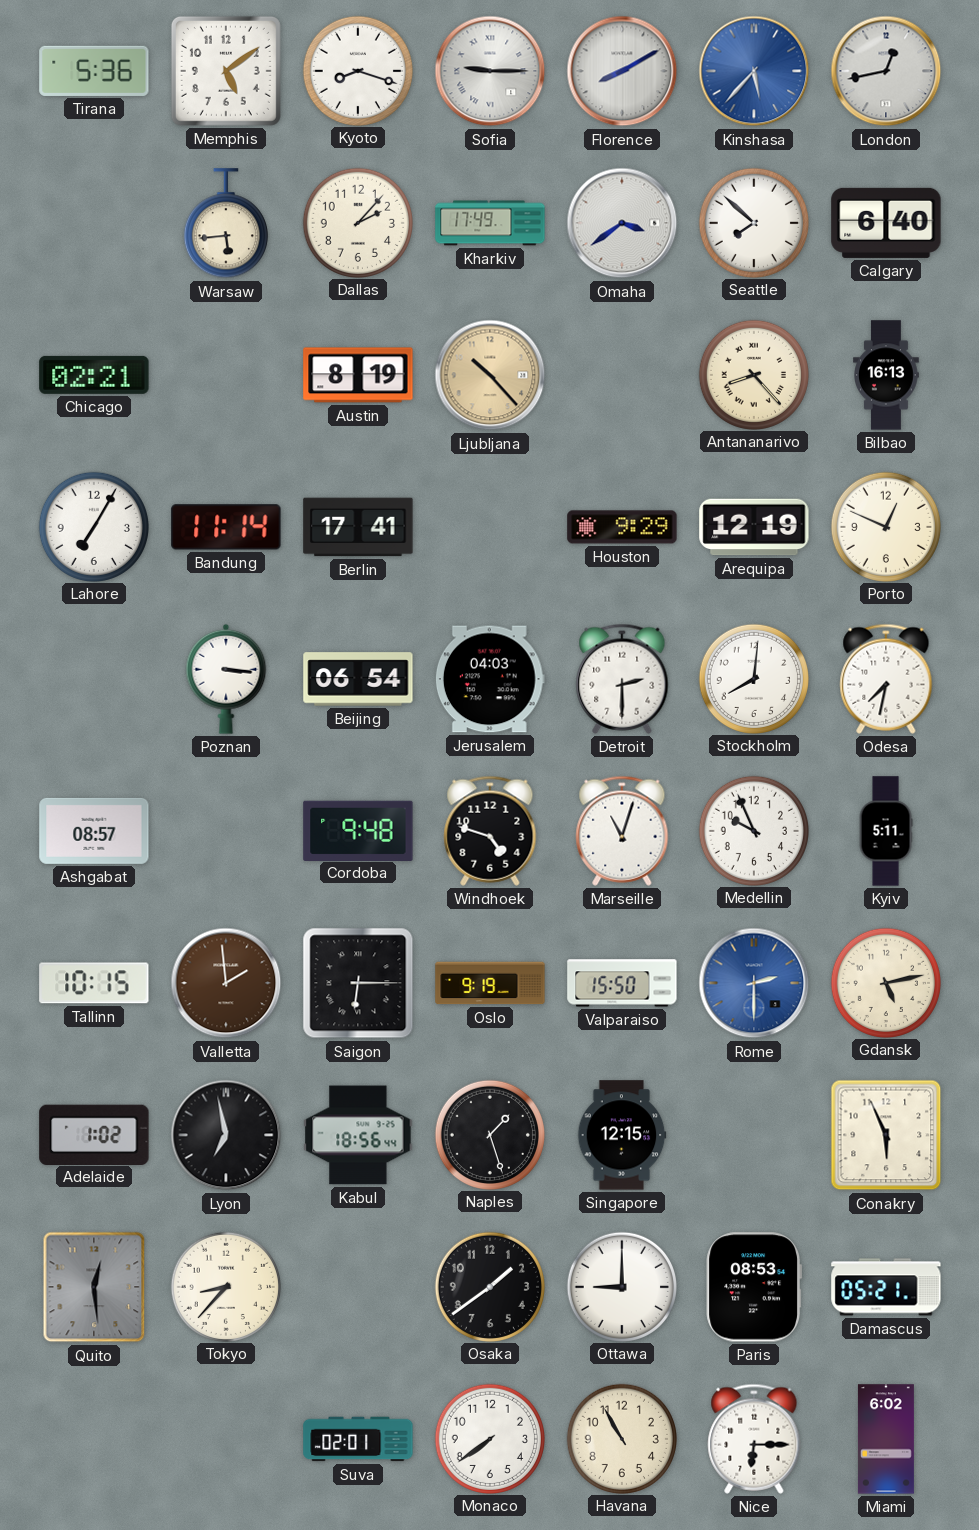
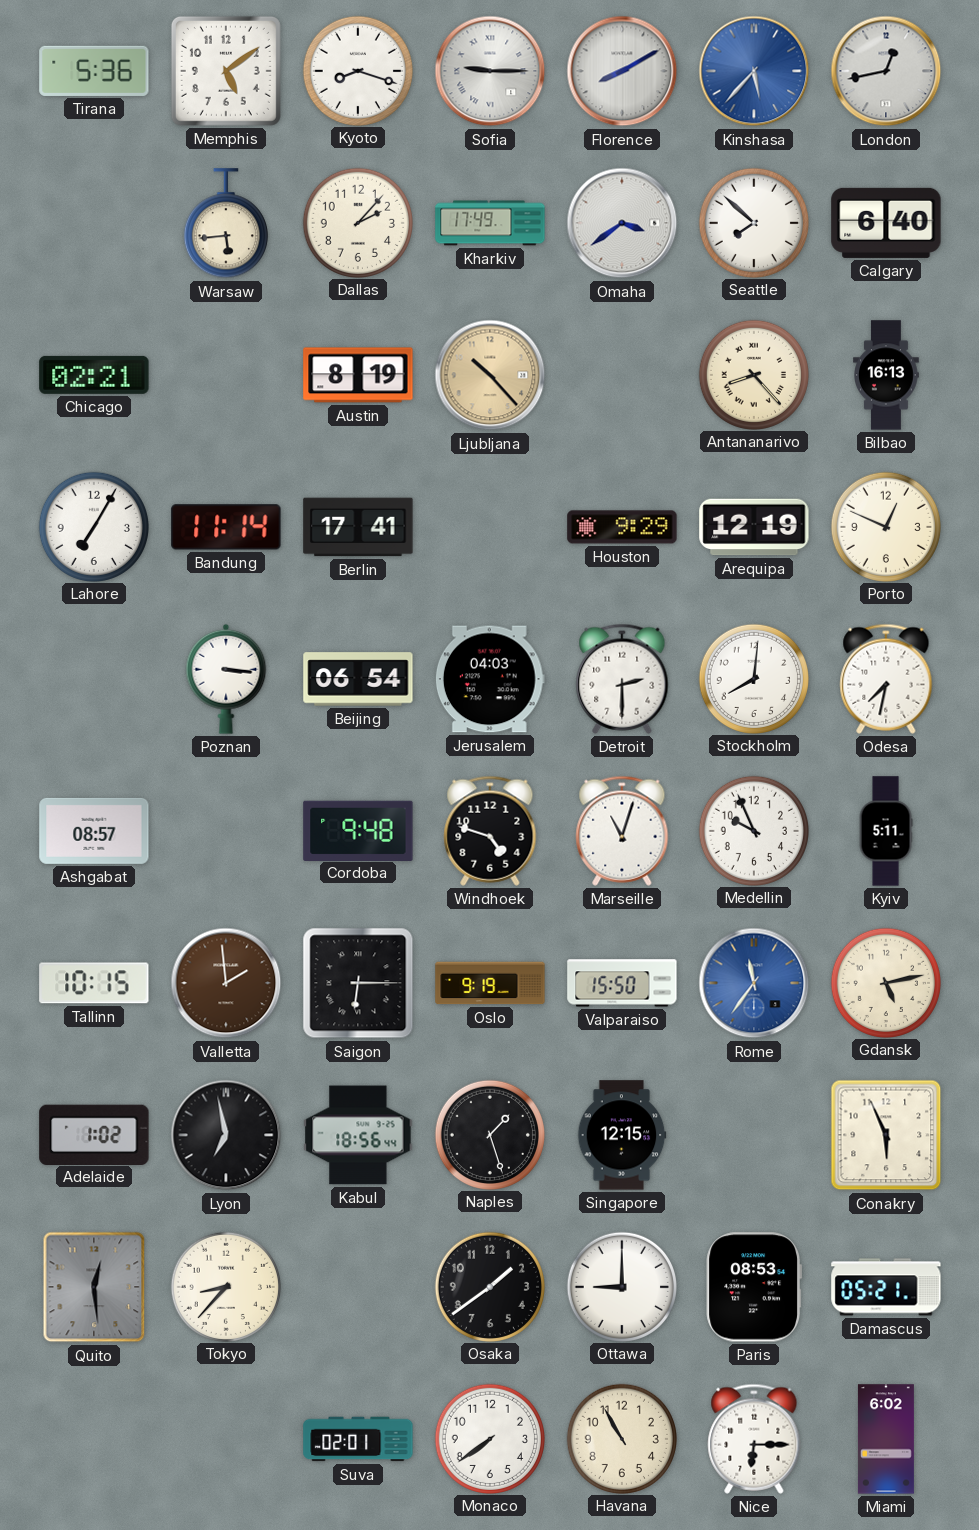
Rome: 2:30 -> 11:36
